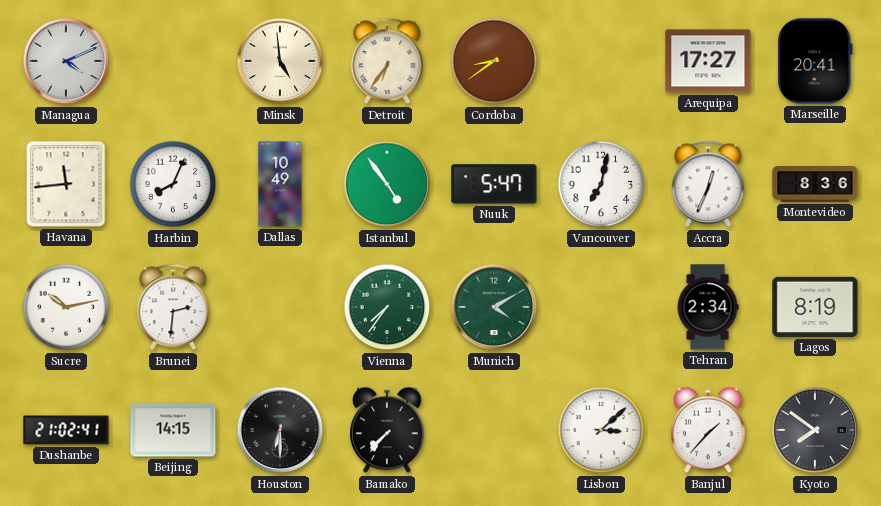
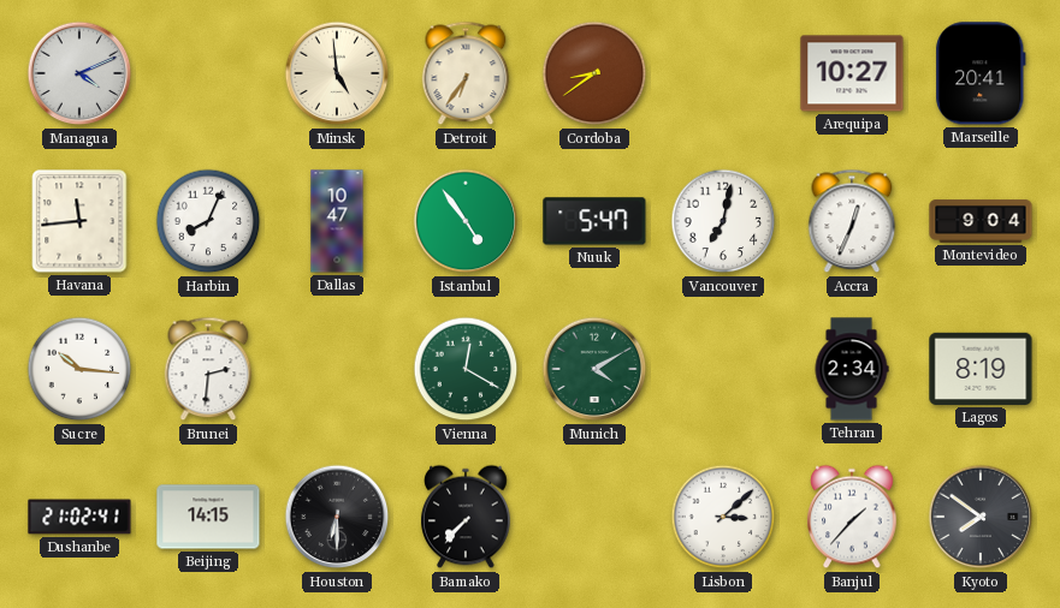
Arequipa: 17:27 -> 10:27
Dallas: 10:49 -> 10:47
Montevideo: 8:36 -> 9:04
Sucre: 10:13 -> 10:16
Vienna: 7:36 -> 12:20
